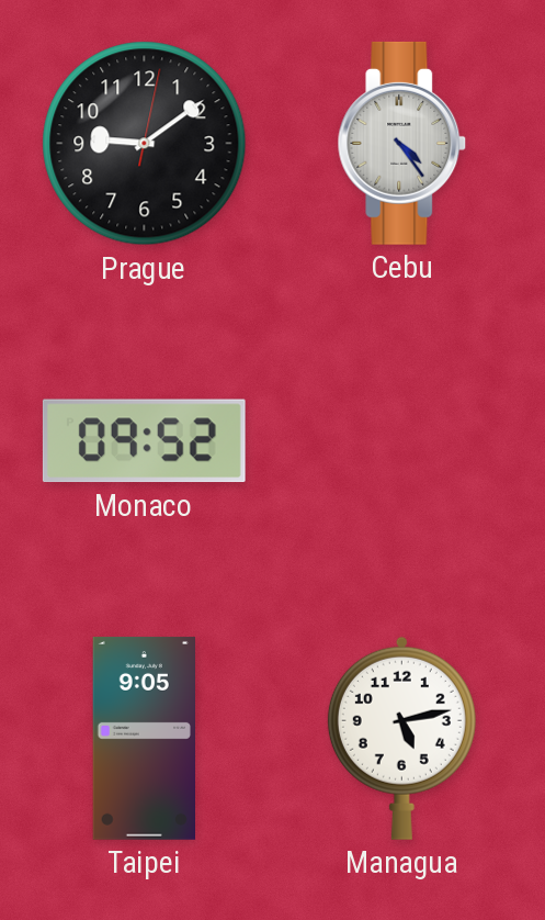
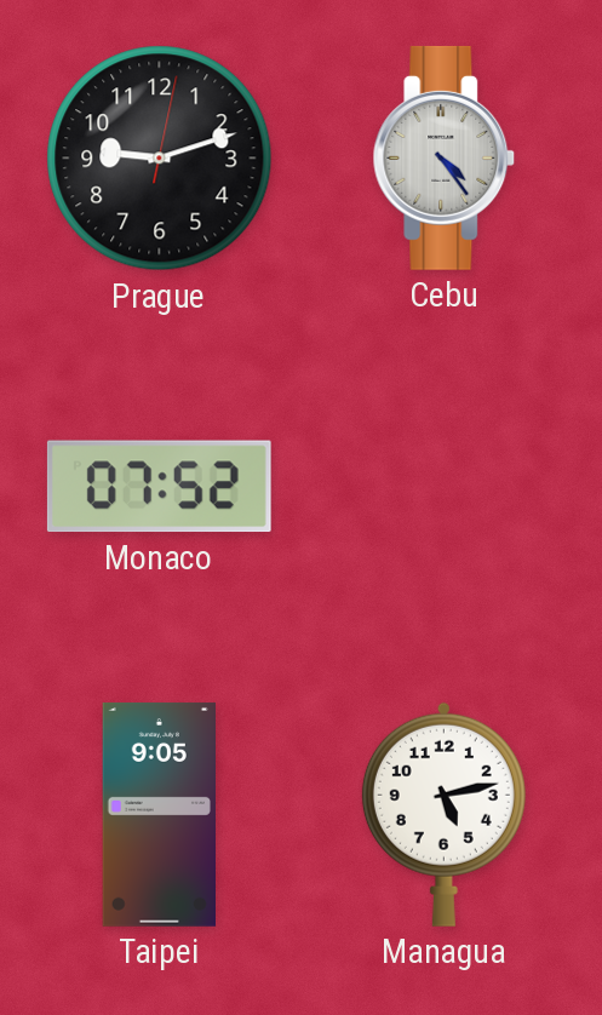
Prague: 9:09 -> 9:12
Monaco: 09:52 -> 07:52
